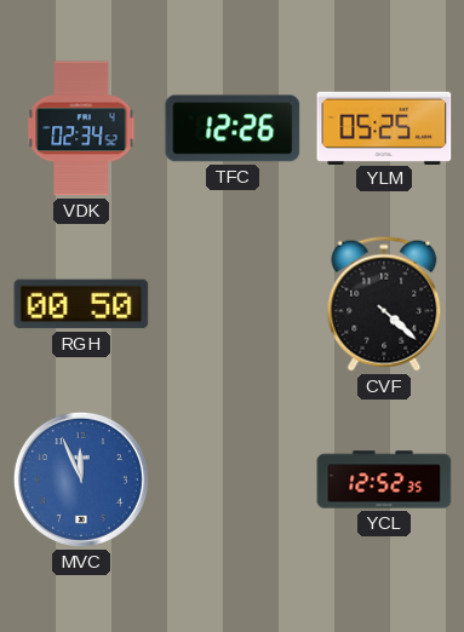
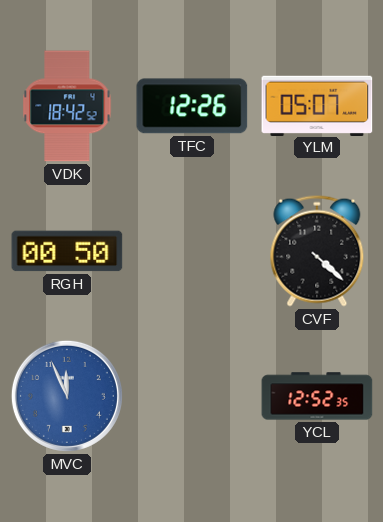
VDK: 02:34 -> 18:42
YLM: 05:25 -> 05:07
